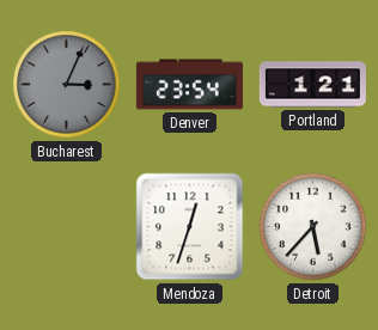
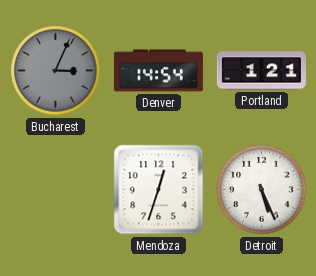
Denver: 23:54 -> 14:54
Detroit: 5:37 -> 5:26
